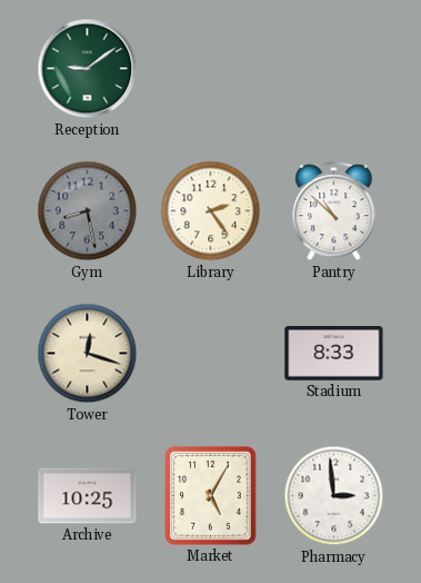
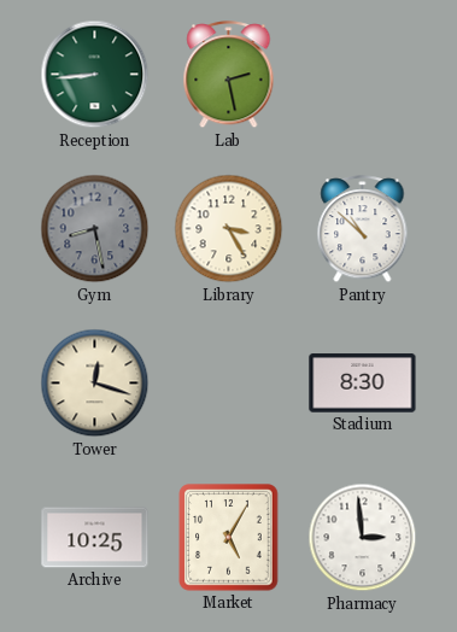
Reception: 9:09 -> 8:44
Lab: none -> 2:28
Library: 2:24 -> 3:25
Stadium: 8:33 -> 8:30
